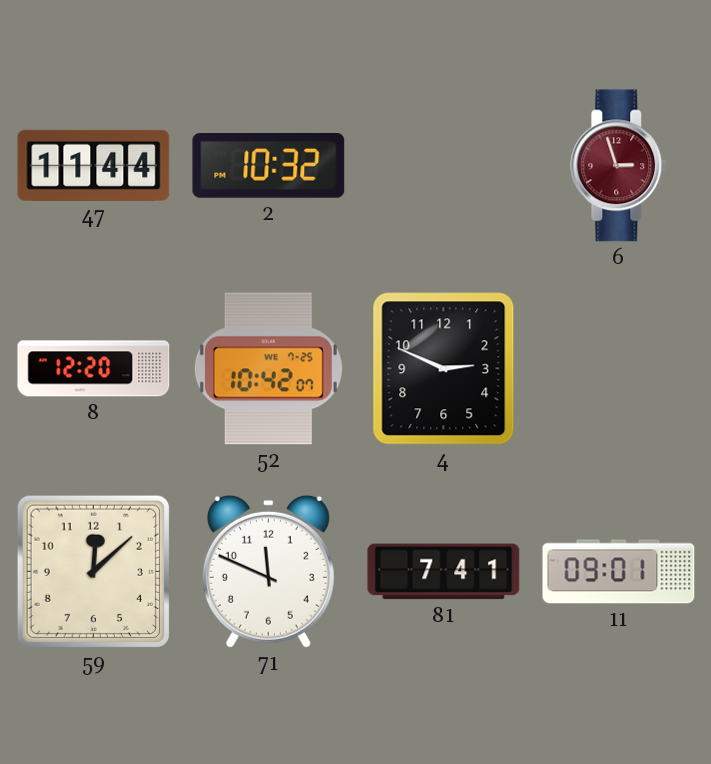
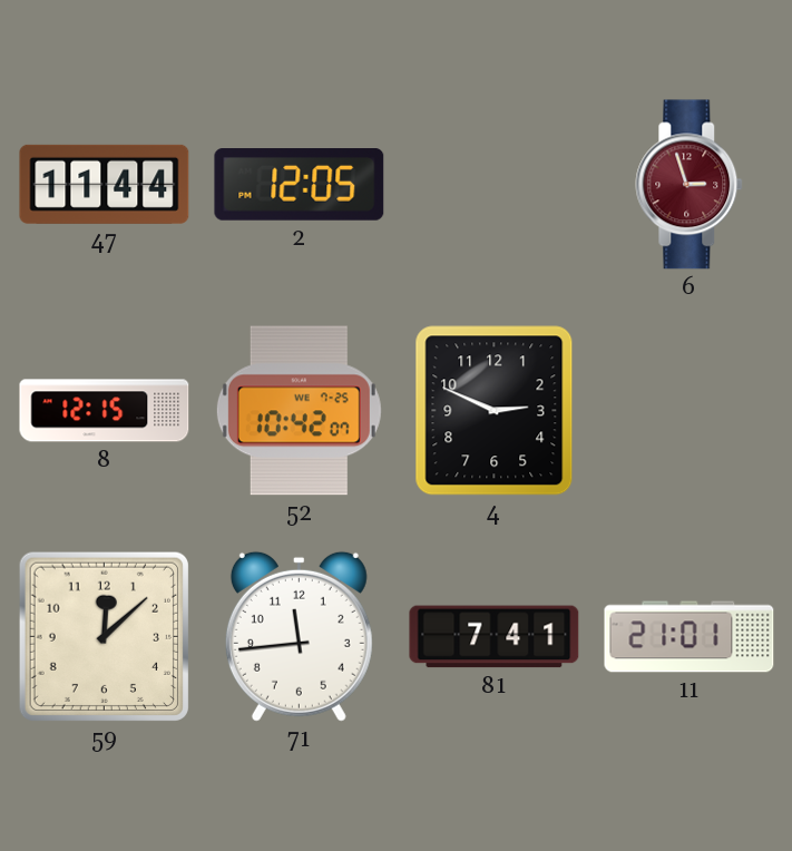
2: 10:32 -> 12:05
8: 12:20 -> 12:15
71: 11:49 -> 11:44
11: 09:01 -> 21:01
